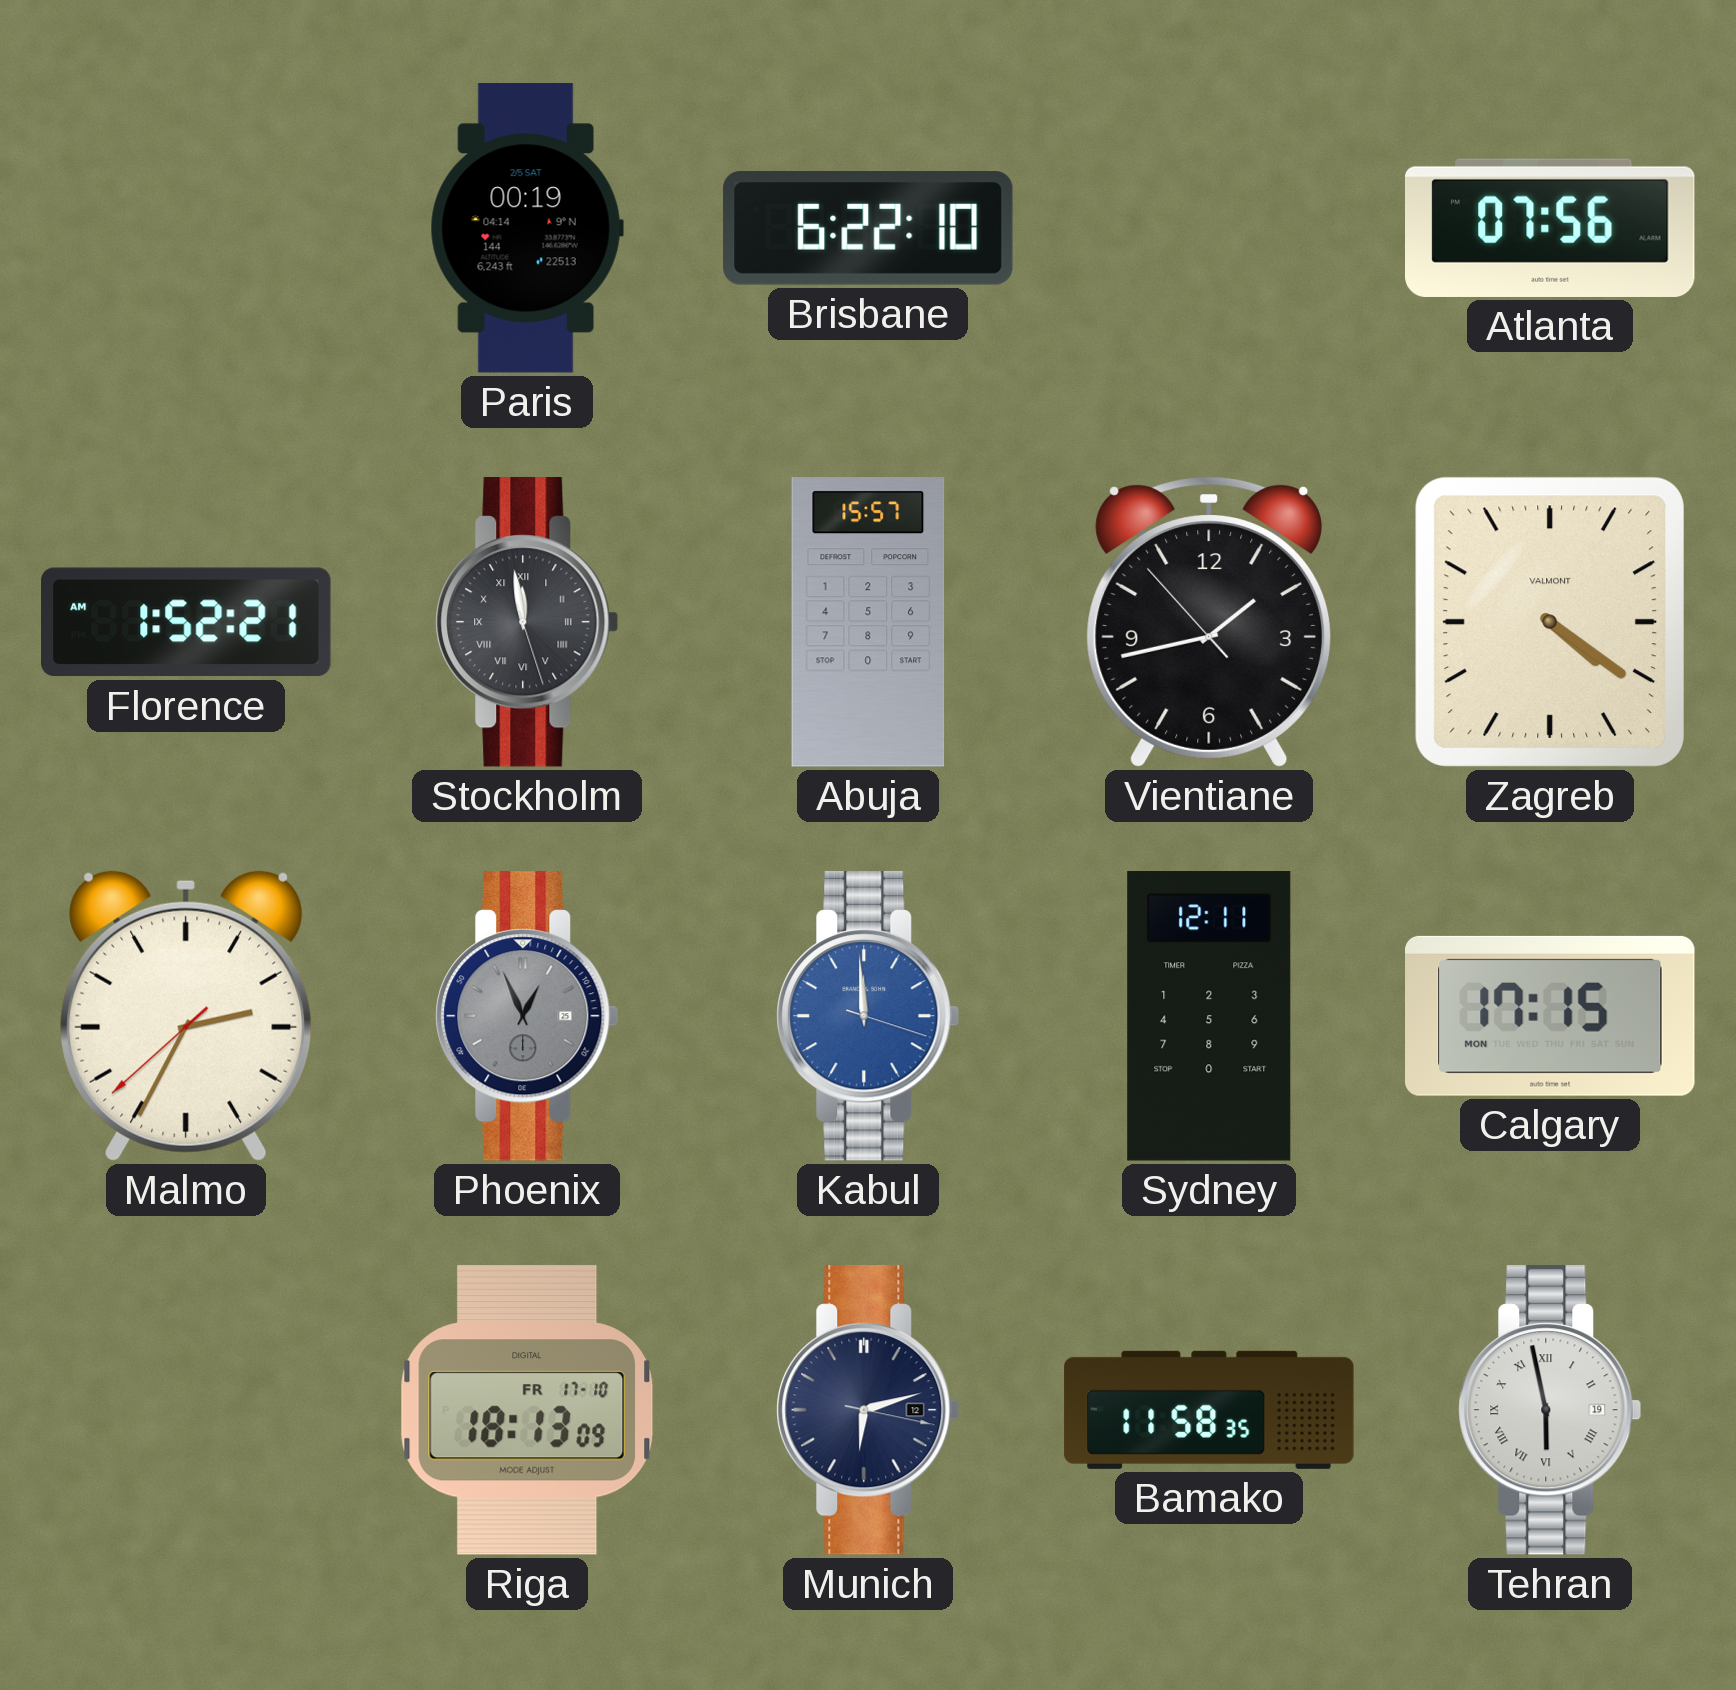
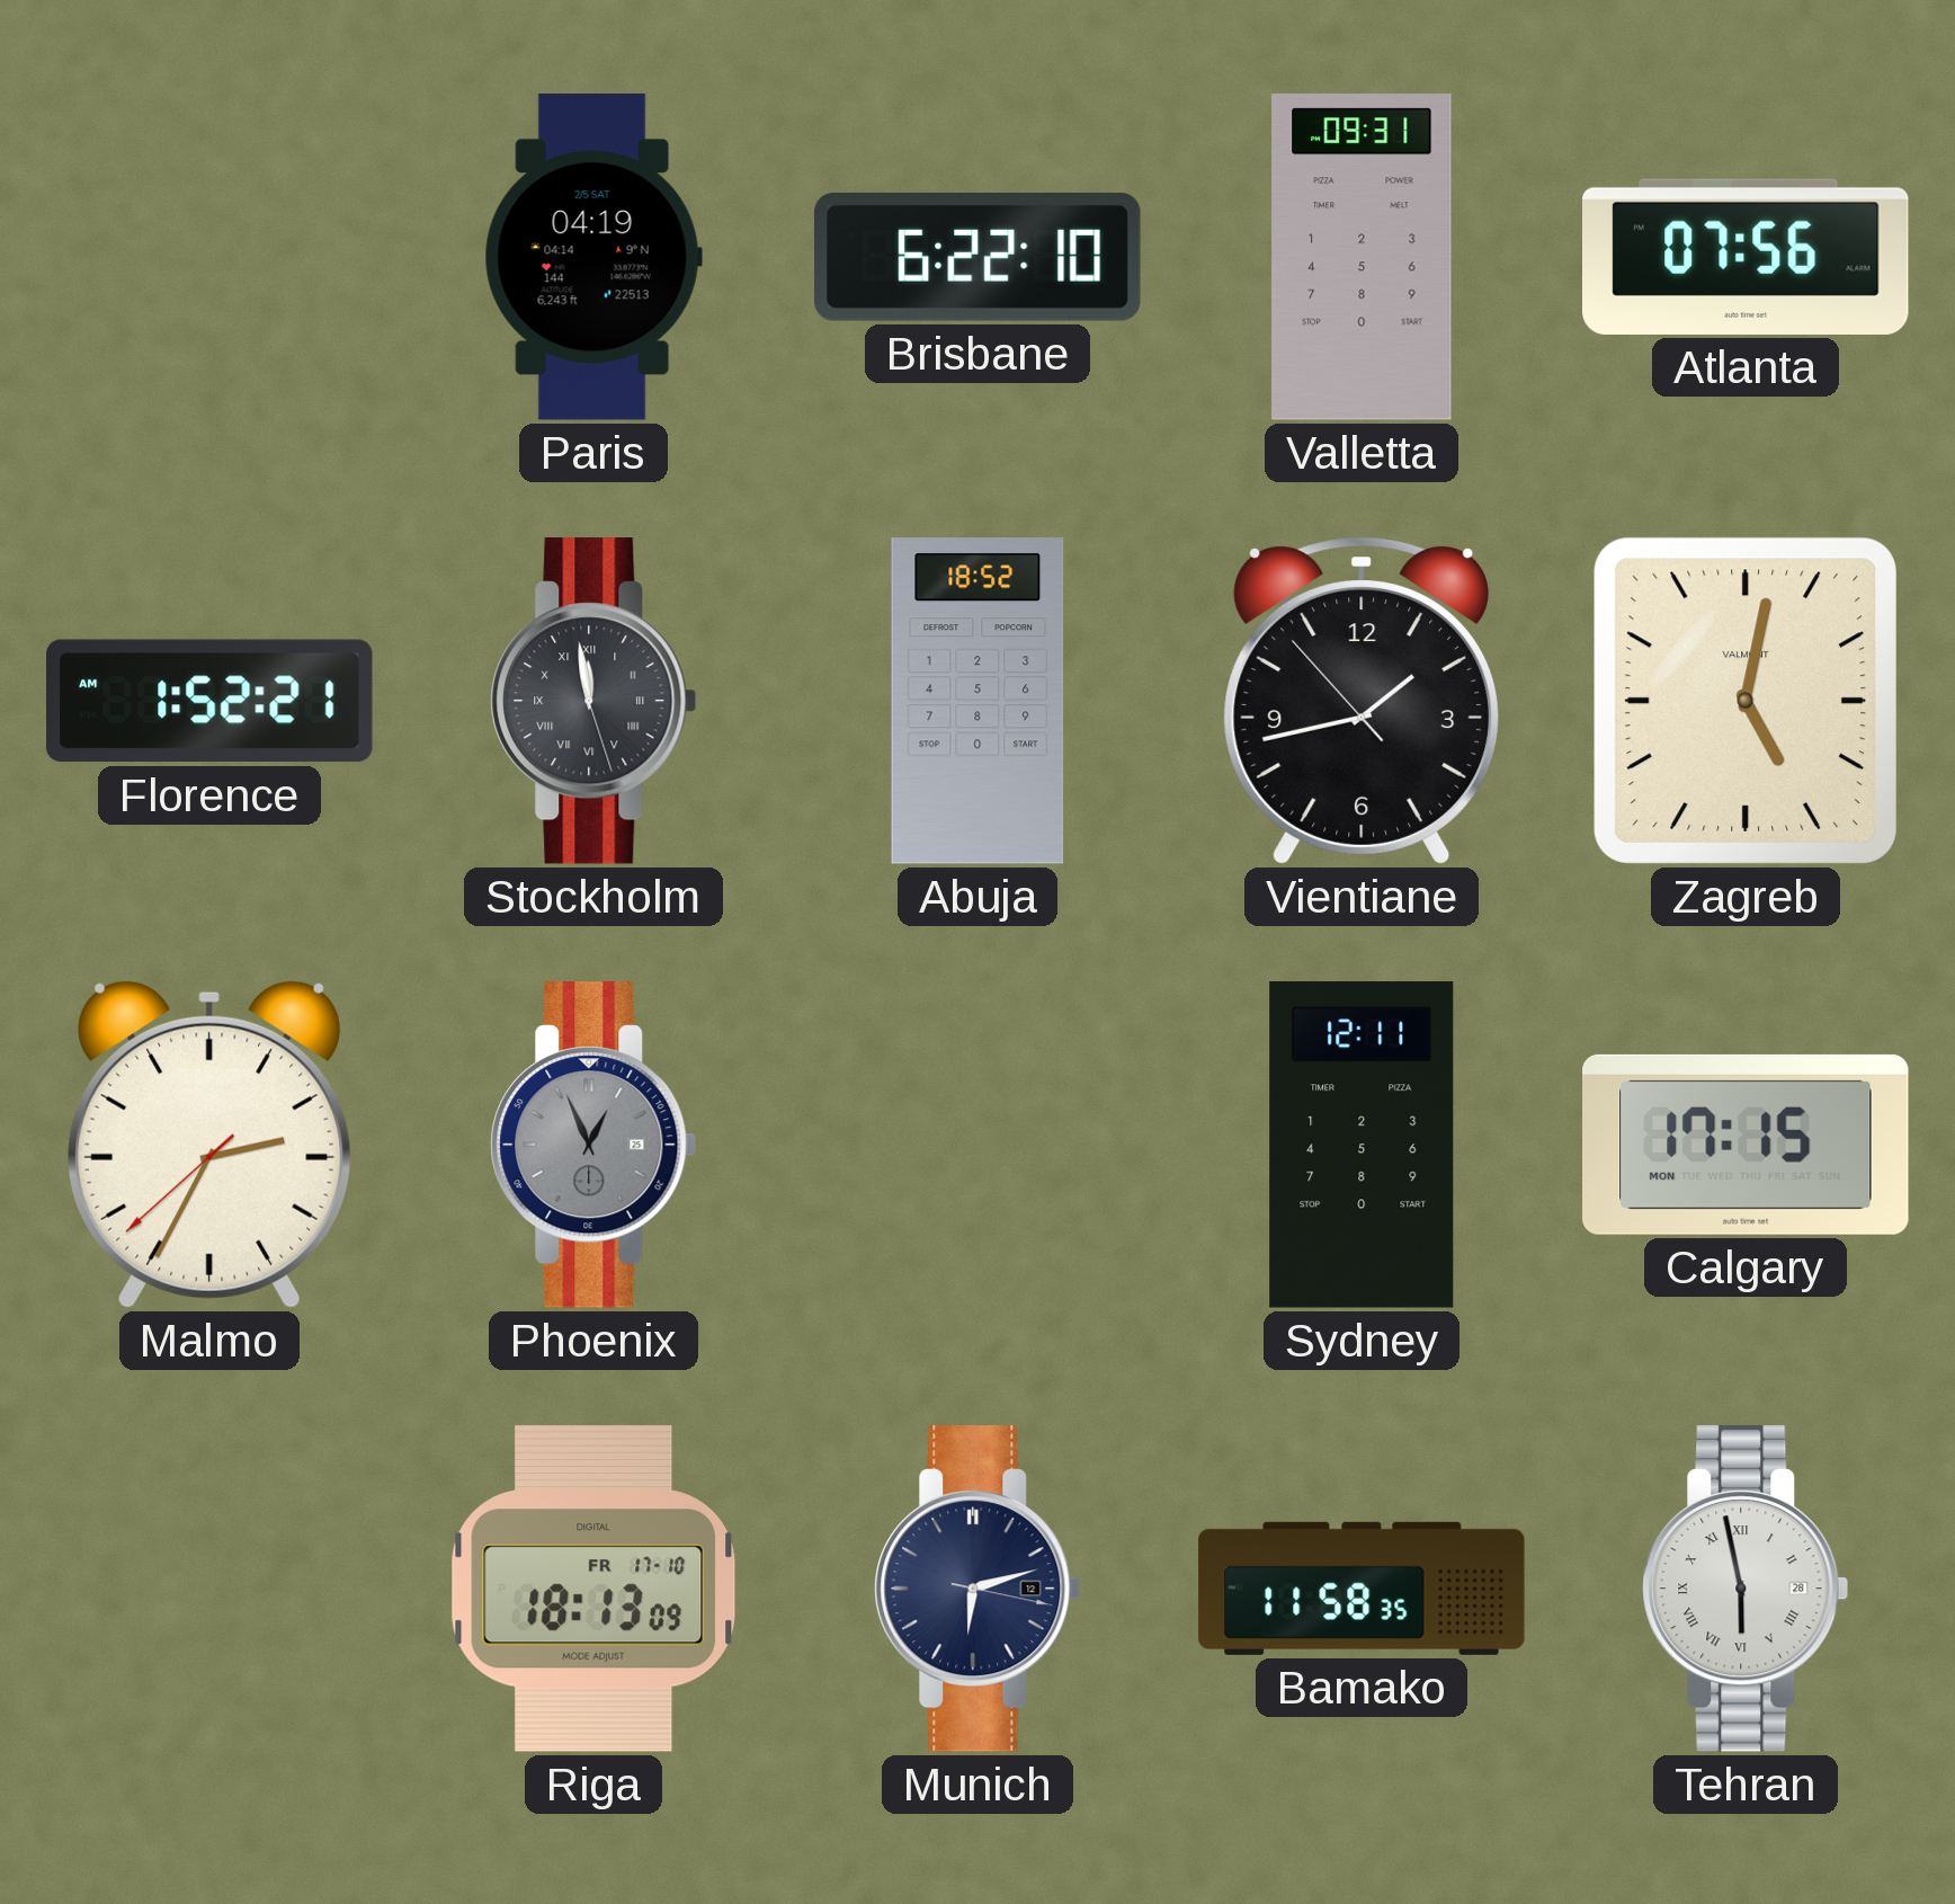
Paris: 00:19 -> 04:19
Valletta: none -> 09:31
Abuja: 15:57 -> 18:52
Zagreb: 4:21 -> 5:02
Kabul: 11:59 -> none
Tehran date: 19 -> 28
